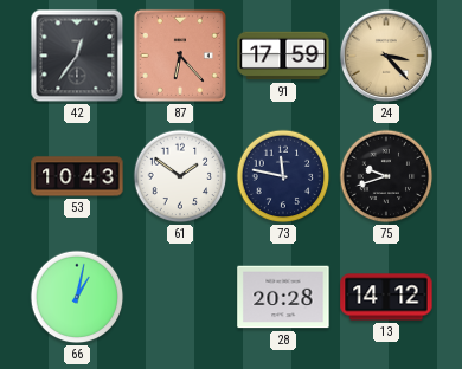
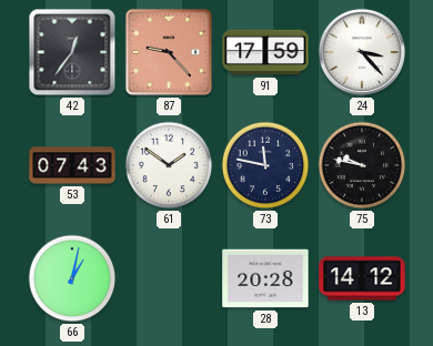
87: 6:23 -> 9:23
24 dial: champagne -> white
53: 10:43 -> 07:43
75: 9:42 -> 9:47
